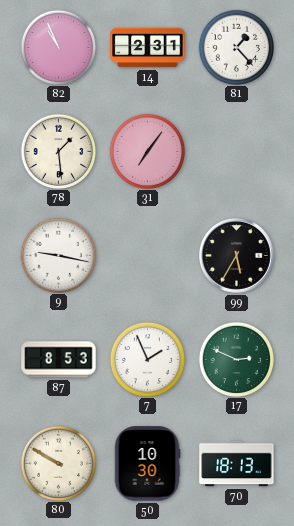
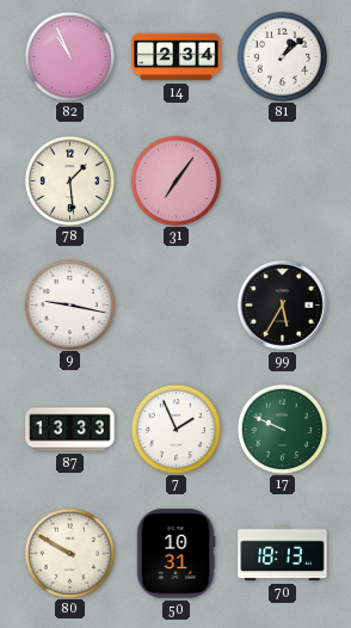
14: 2:31 -> 2:34
81: 1:23 -> 1:08
87: 8:53 -> 13:33
17: 2:49 -> 9:49
50: 10:30 -> 10:31
